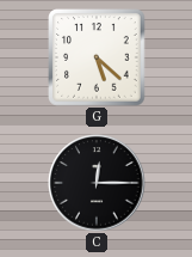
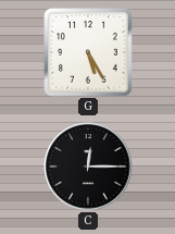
G: 5:22 -> 5:25
